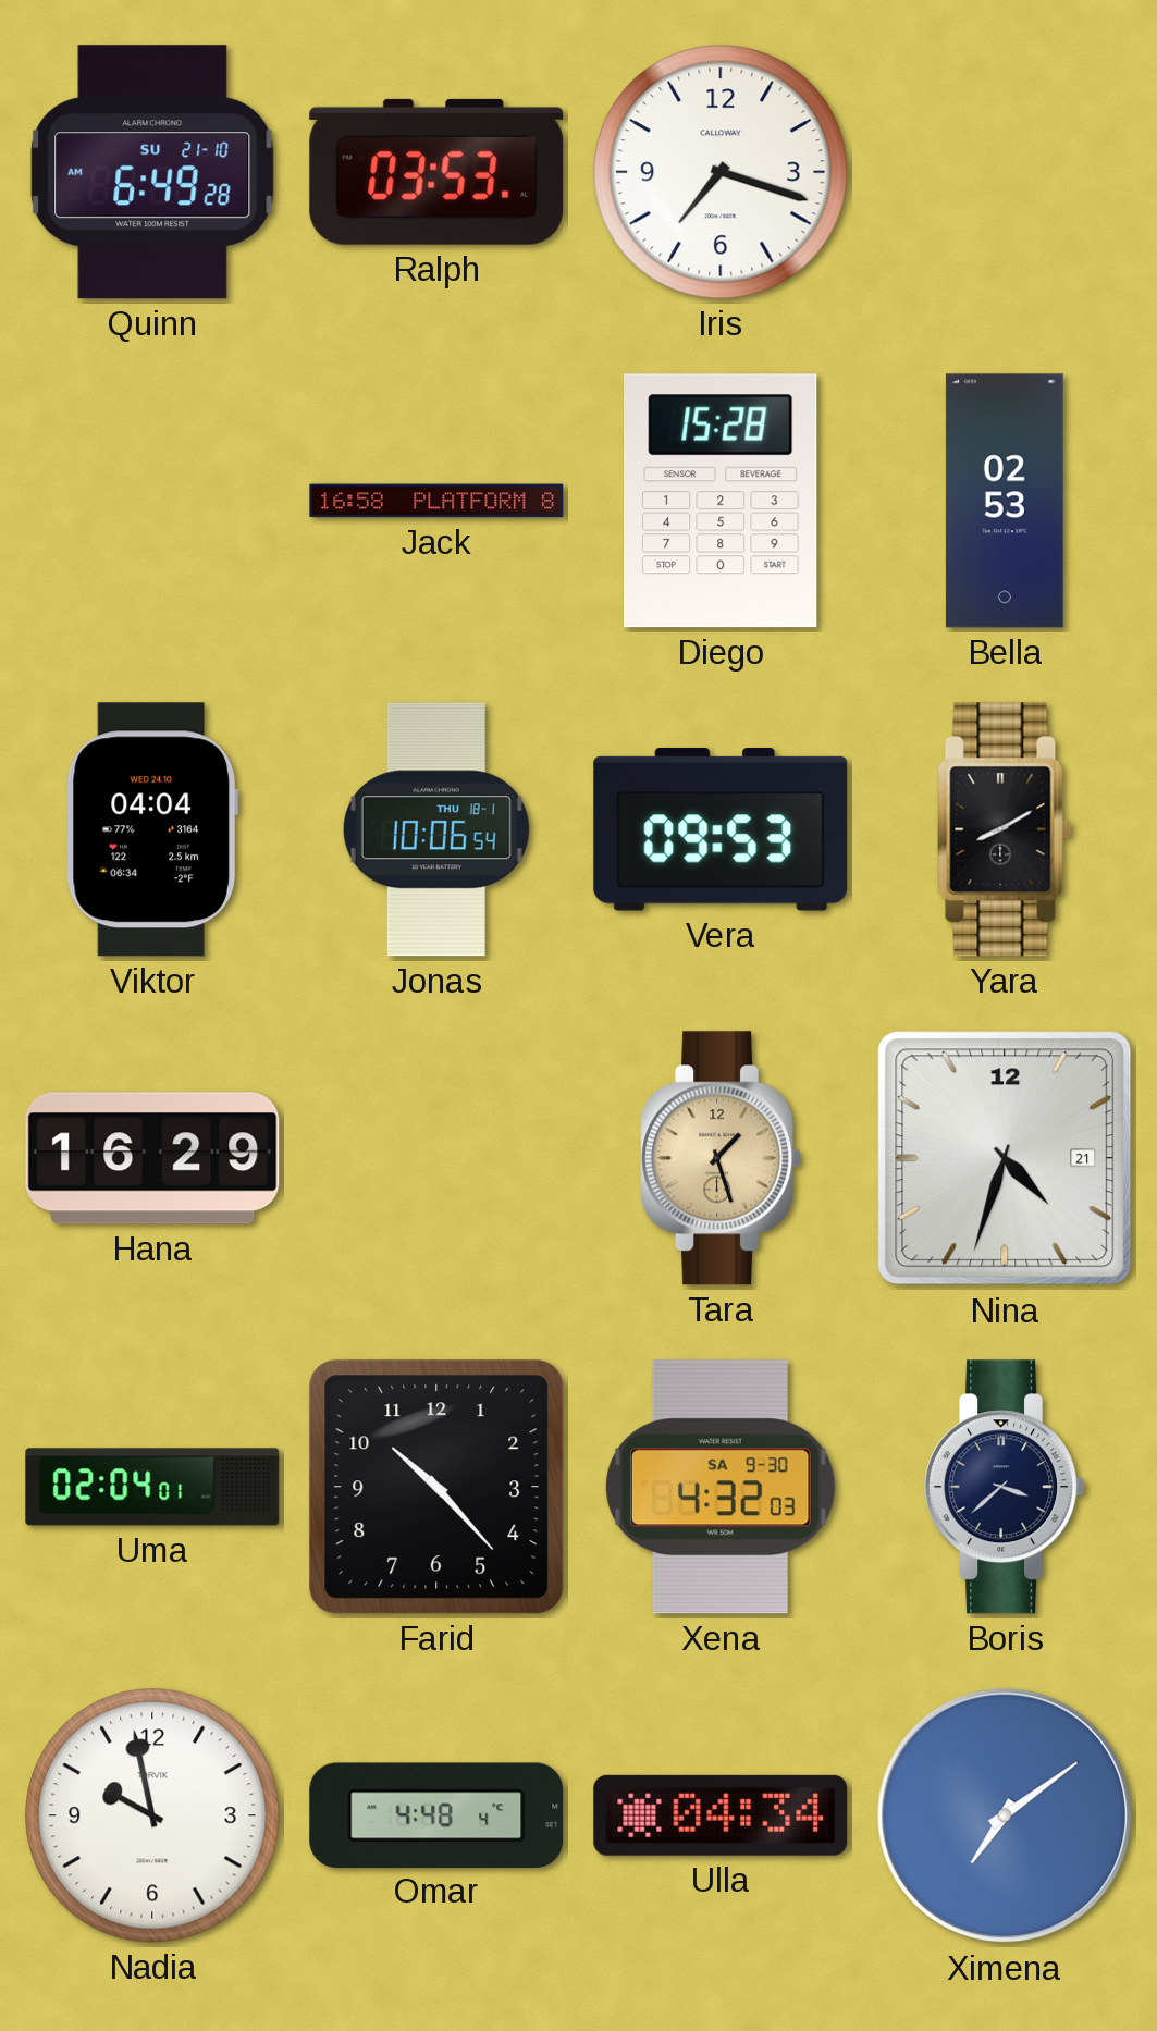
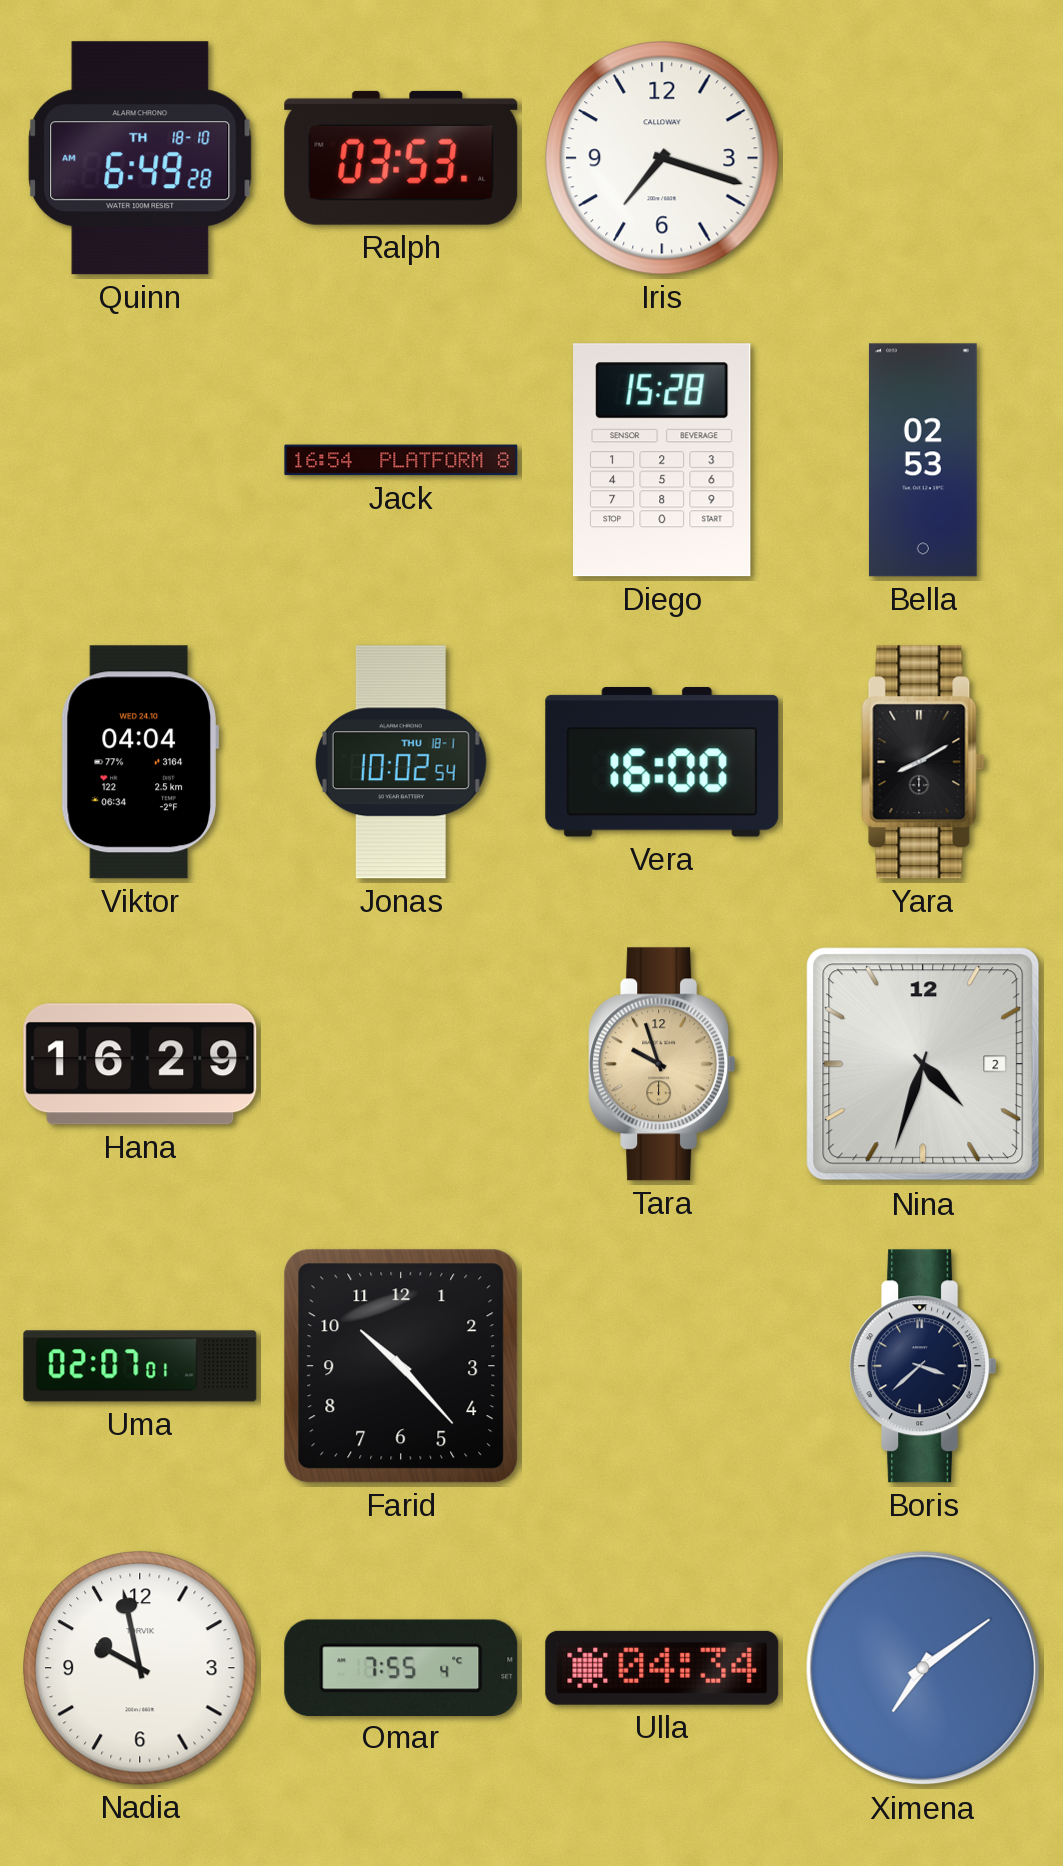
Quinn date: SU 21-10 -> TH 18-10
Jack: 16:58 -> 16:54
Jonas: 10:06 -> 10:02
Vera: 09:53 -> 16:00
Tara: 1:27 -> 9:57
Nina date: 21 -> 2
Uma: 02:04 -> 02:07
Xena: 4:32 -> none
Omar: 4:48 -> 7:55
